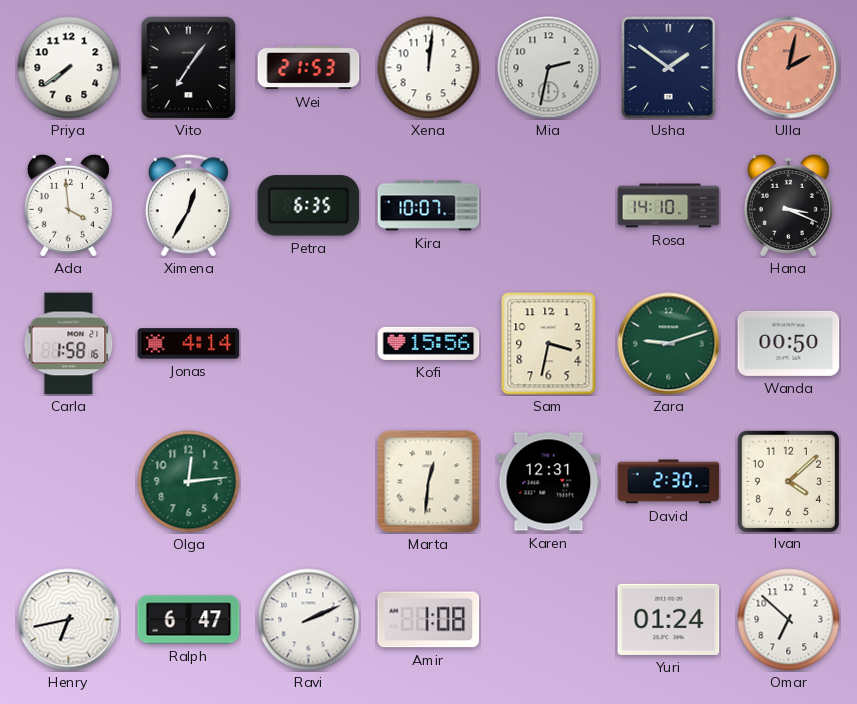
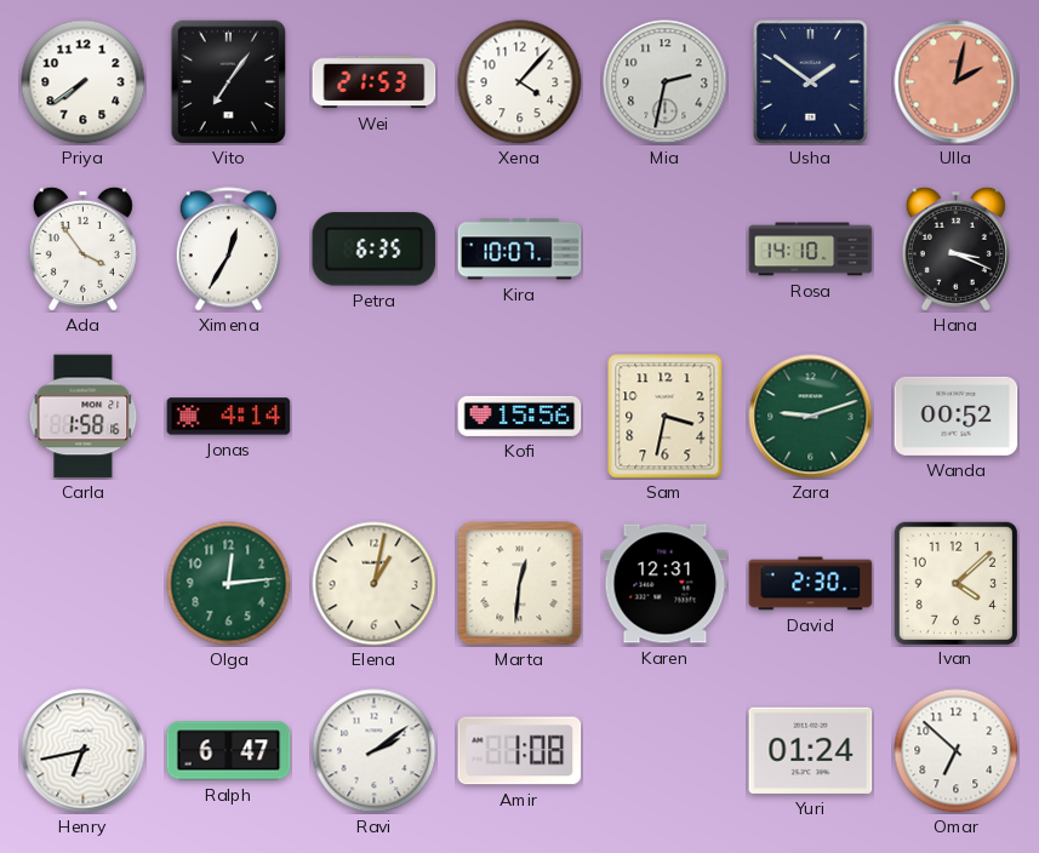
Xena: 12:01 -> 4:07
Ada: 3:59 -> 3:54
Wanda: 00:50 -> 00:52
Elena: none -> 1:02
Ravi: 2:11 -> 2:09
